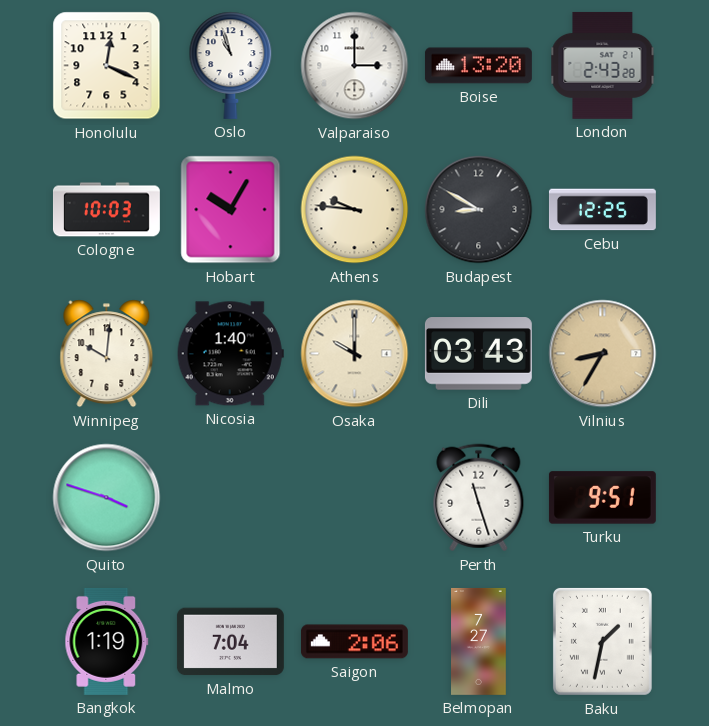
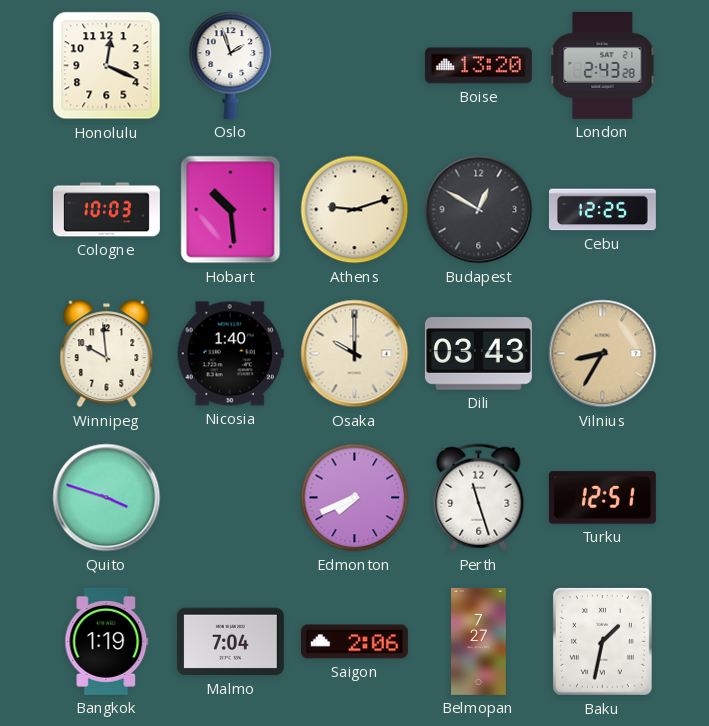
Oslo: 10:57 -> 1:57
Valparaiso: 3:00 -> none
Hobart: 10:05 -> 10:29
Athens: 9:46 -> 9:12
Budapest: 8:50 -> 12:50
Winnipeg: 10:01 -> 9:59
Edmonton: none -> 7:41
Turku: 9:51 -> 12:51
